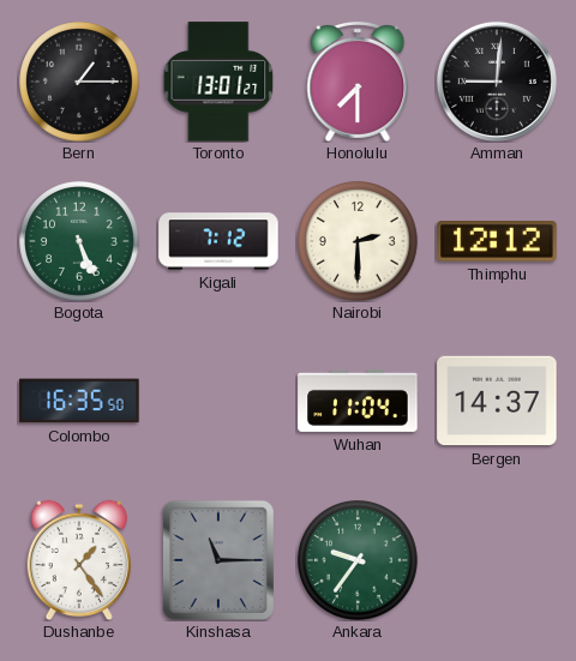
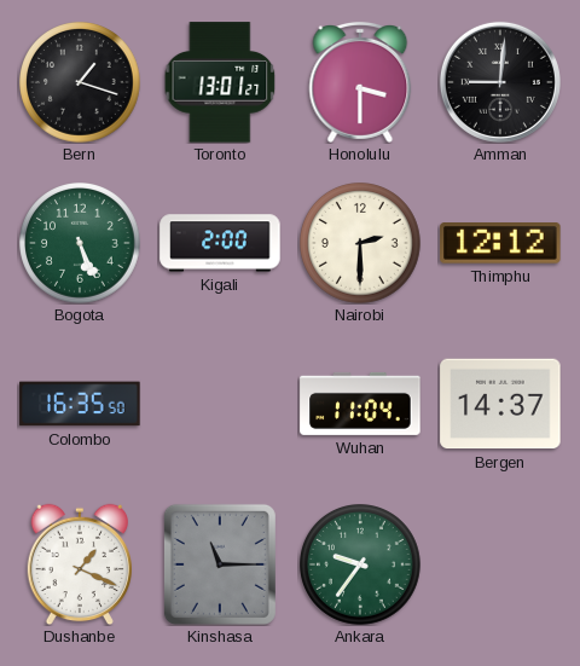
Bern: 1:15 -> 1:18
Honolulu: 7:30 -> 3:30
Kigali: 7:12 -> 2:00
Dushanbe: 1:24 -> 1:19
